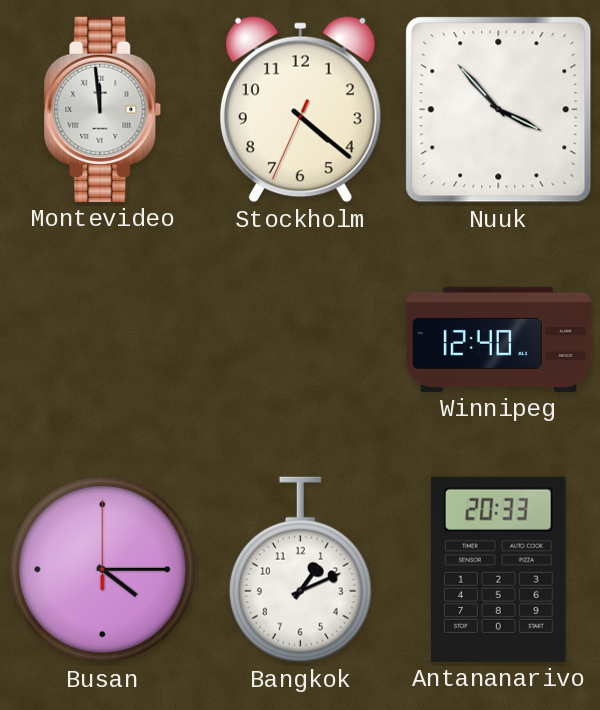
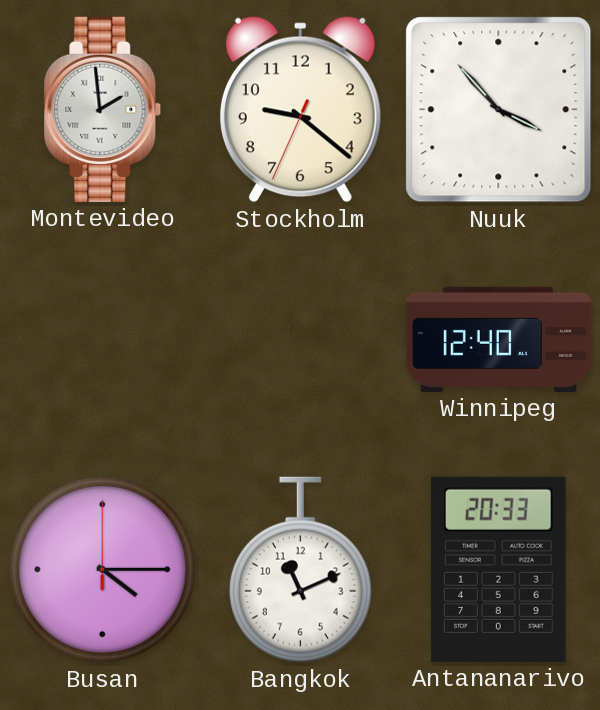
Montevideo: 11:59 -> 1:59
Stockholm: 4:21 -> 9:21
Bangkok: 1:11 -> 11:11
